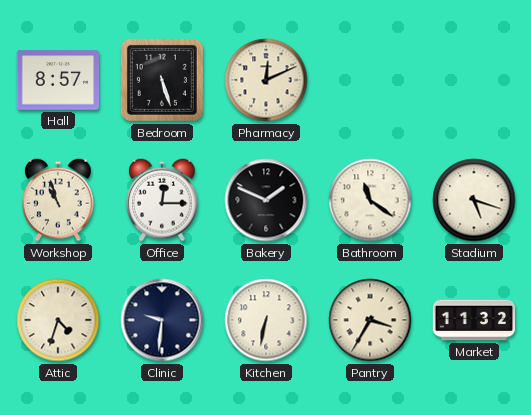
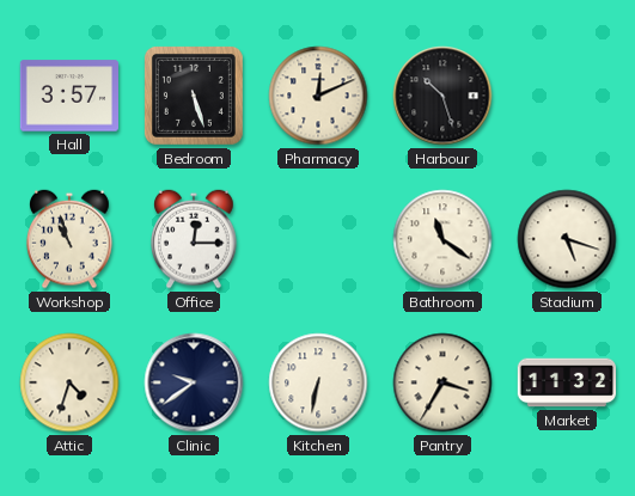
Hall: 8:57 -> 3:57
Harbour: none -> 10:27
Bakery: 1:49 -> none
Clinic: 9:31 -> 9:39
